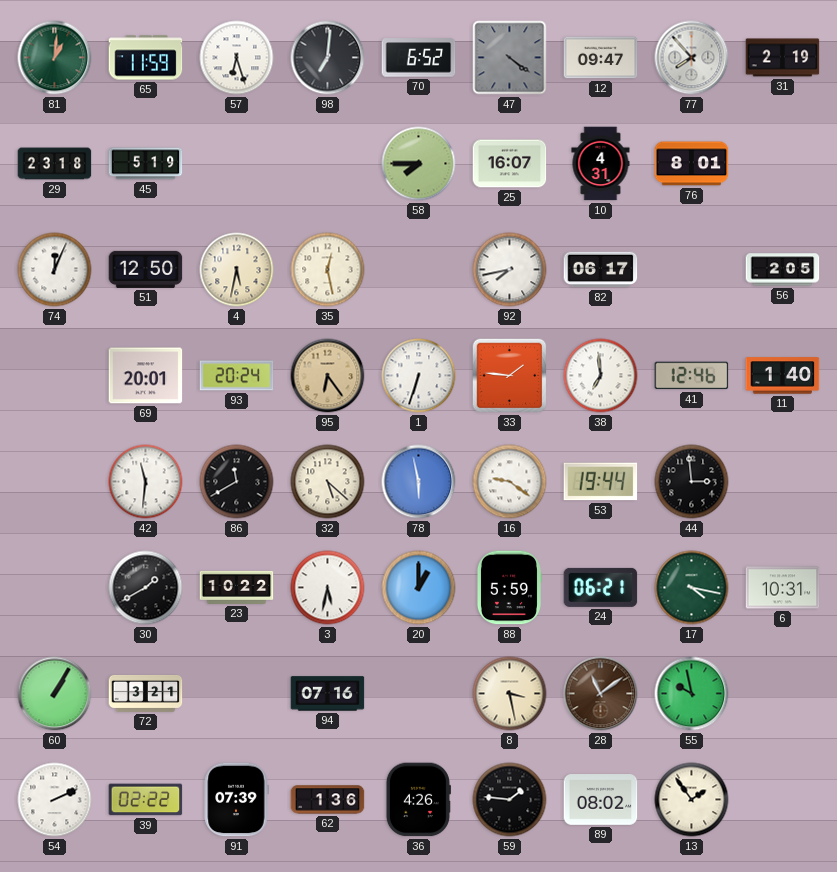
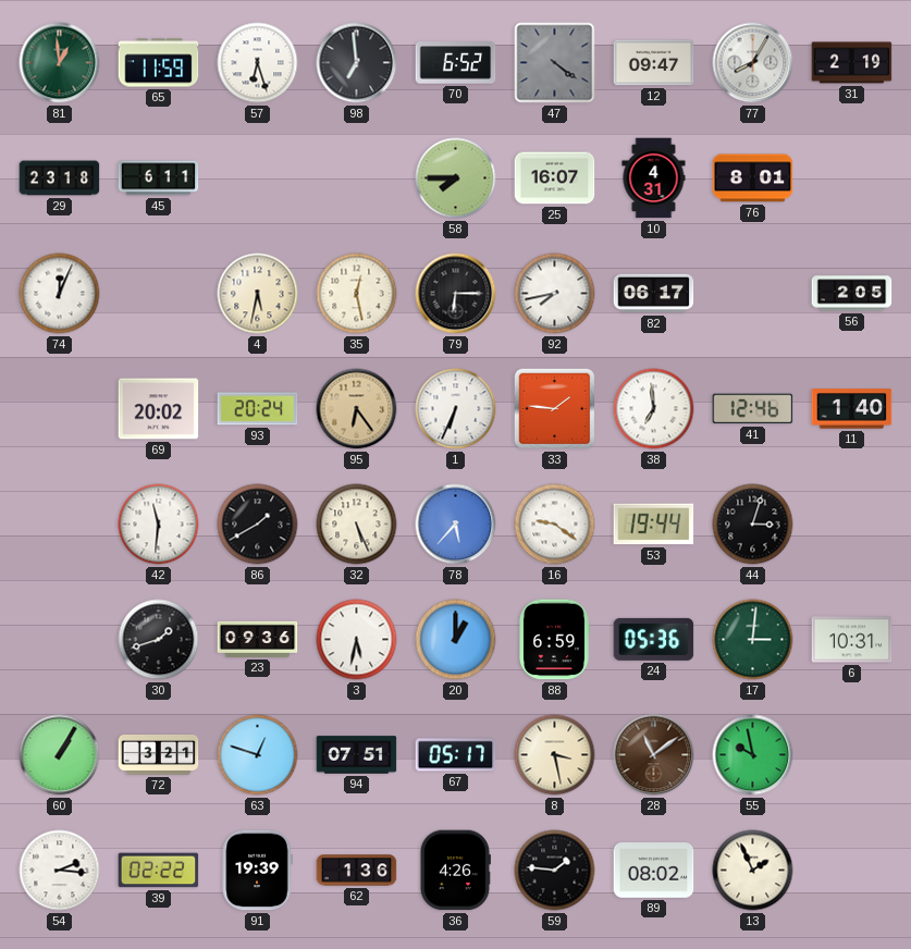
81: 1:01 -> 12:59
98: 7:01 -> 6:59
77: 7:53 -> 8:05
45: 5:19 -> 6:11
51: 12:50 -> none
79: none -> 6:15
69: 20:01 -> 20:02
1: 6:33 -> 6:34
86: 11:40 -> 1:40
32: 5:22 -> 5:26
78: 5:58 -> 5:37
44: 2:59 -> 3:03
30: 1:40 -> 1:42
23: 10:22 -> 09:36
88: 5:59 -> 6:59
24: 06:21 -> 05:36
17: 4:17 -> 3:01
63: none -> 12:48
94: 07:16 -> 07:51
67: none -> 05:17
54: 2:11 -> 2:16
91: 07:39 -> 19:39
13: 1:54 -> 1:56
